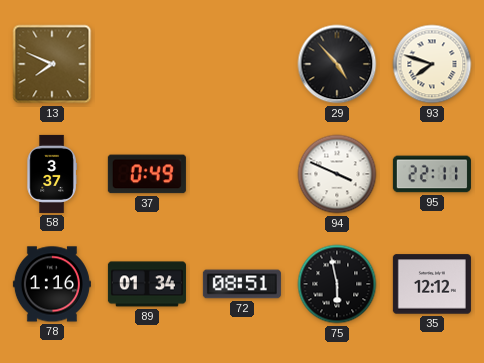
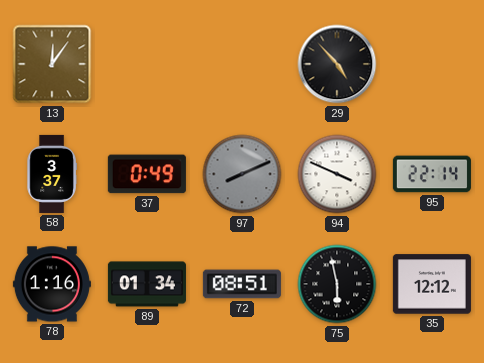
13: 7:49 -> 12:06
93: 7:48 -> none
97: none -> 8:11
95: 22:11 -> 22:14
